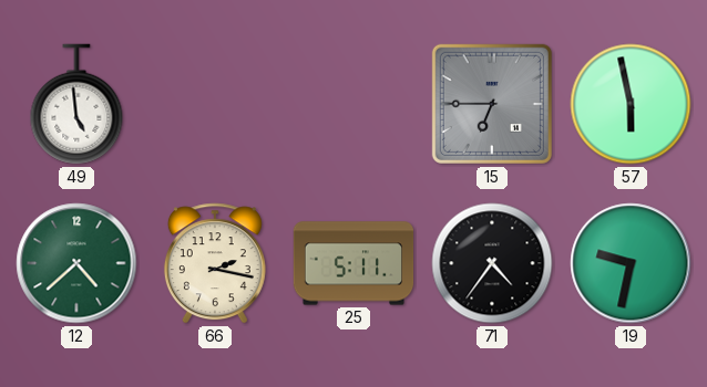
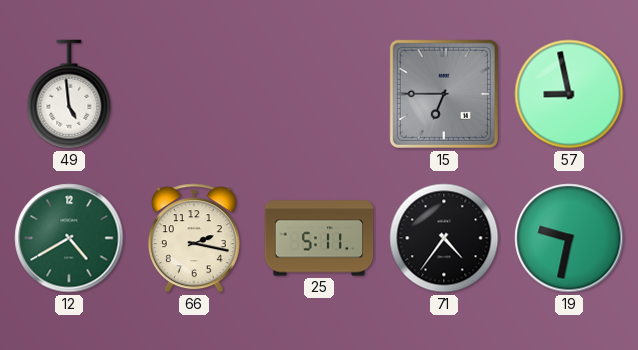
57: 5:58 -> 8:58
12: 4:38 -> 4:40
